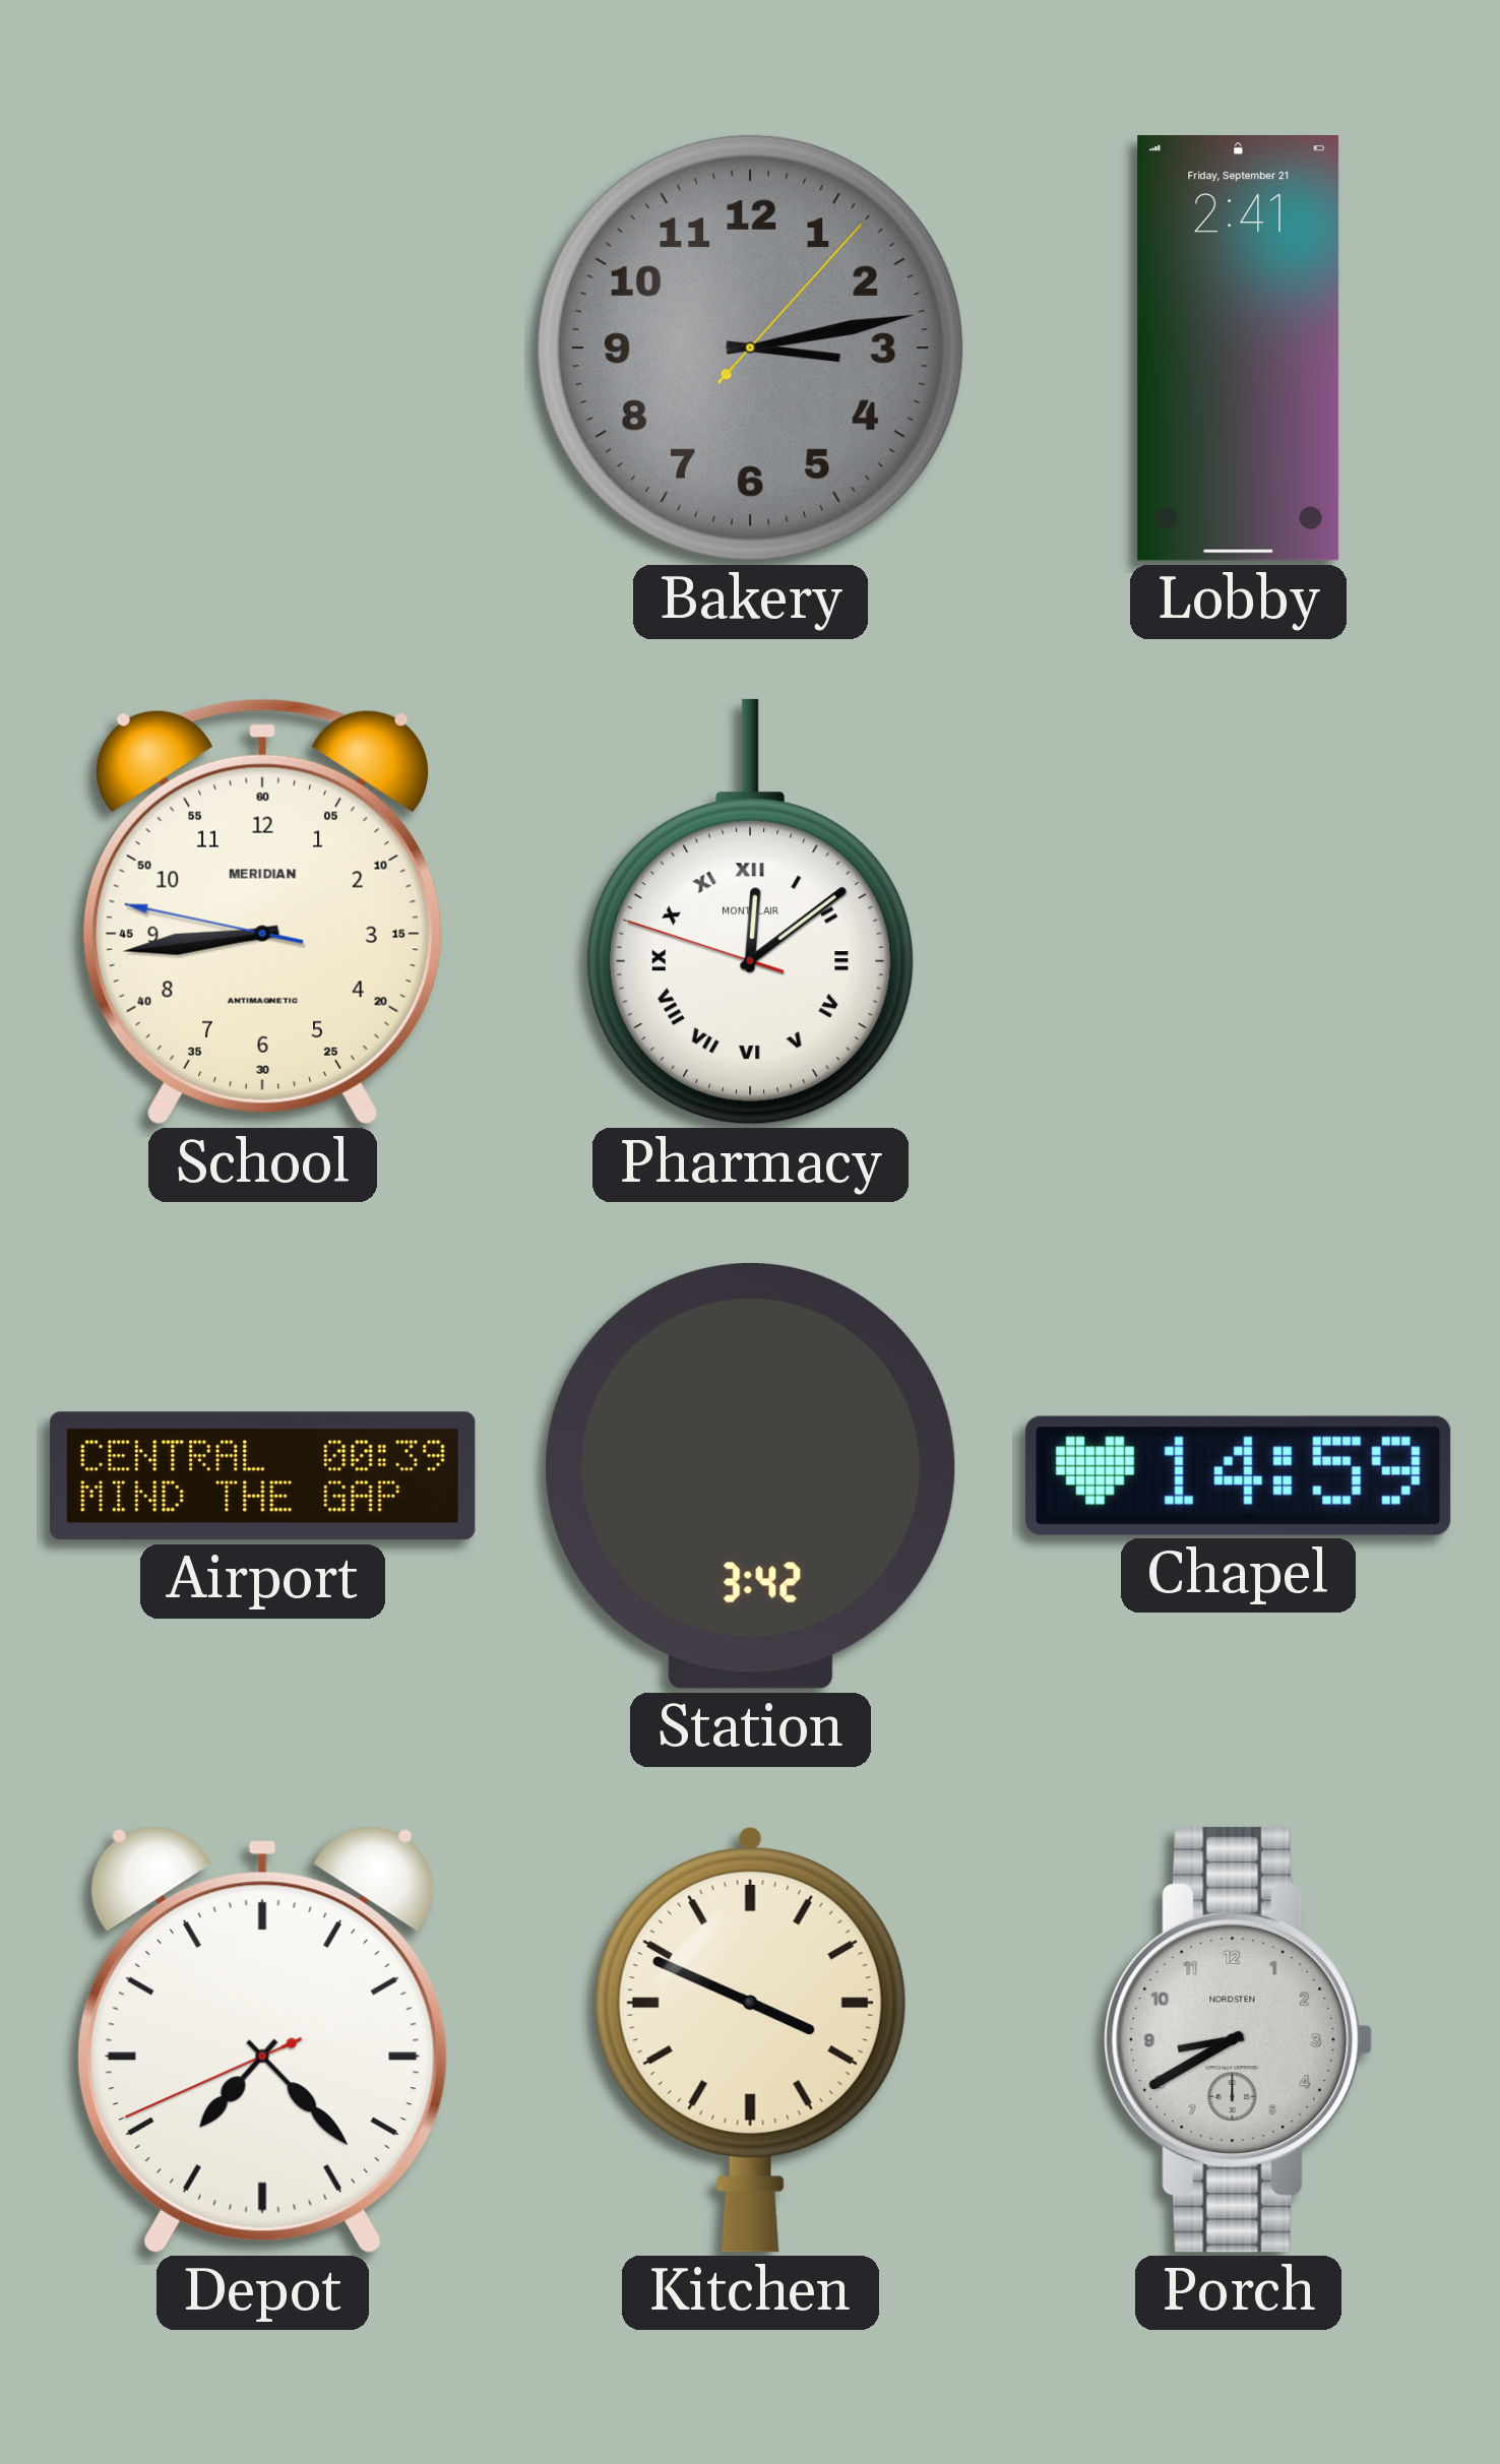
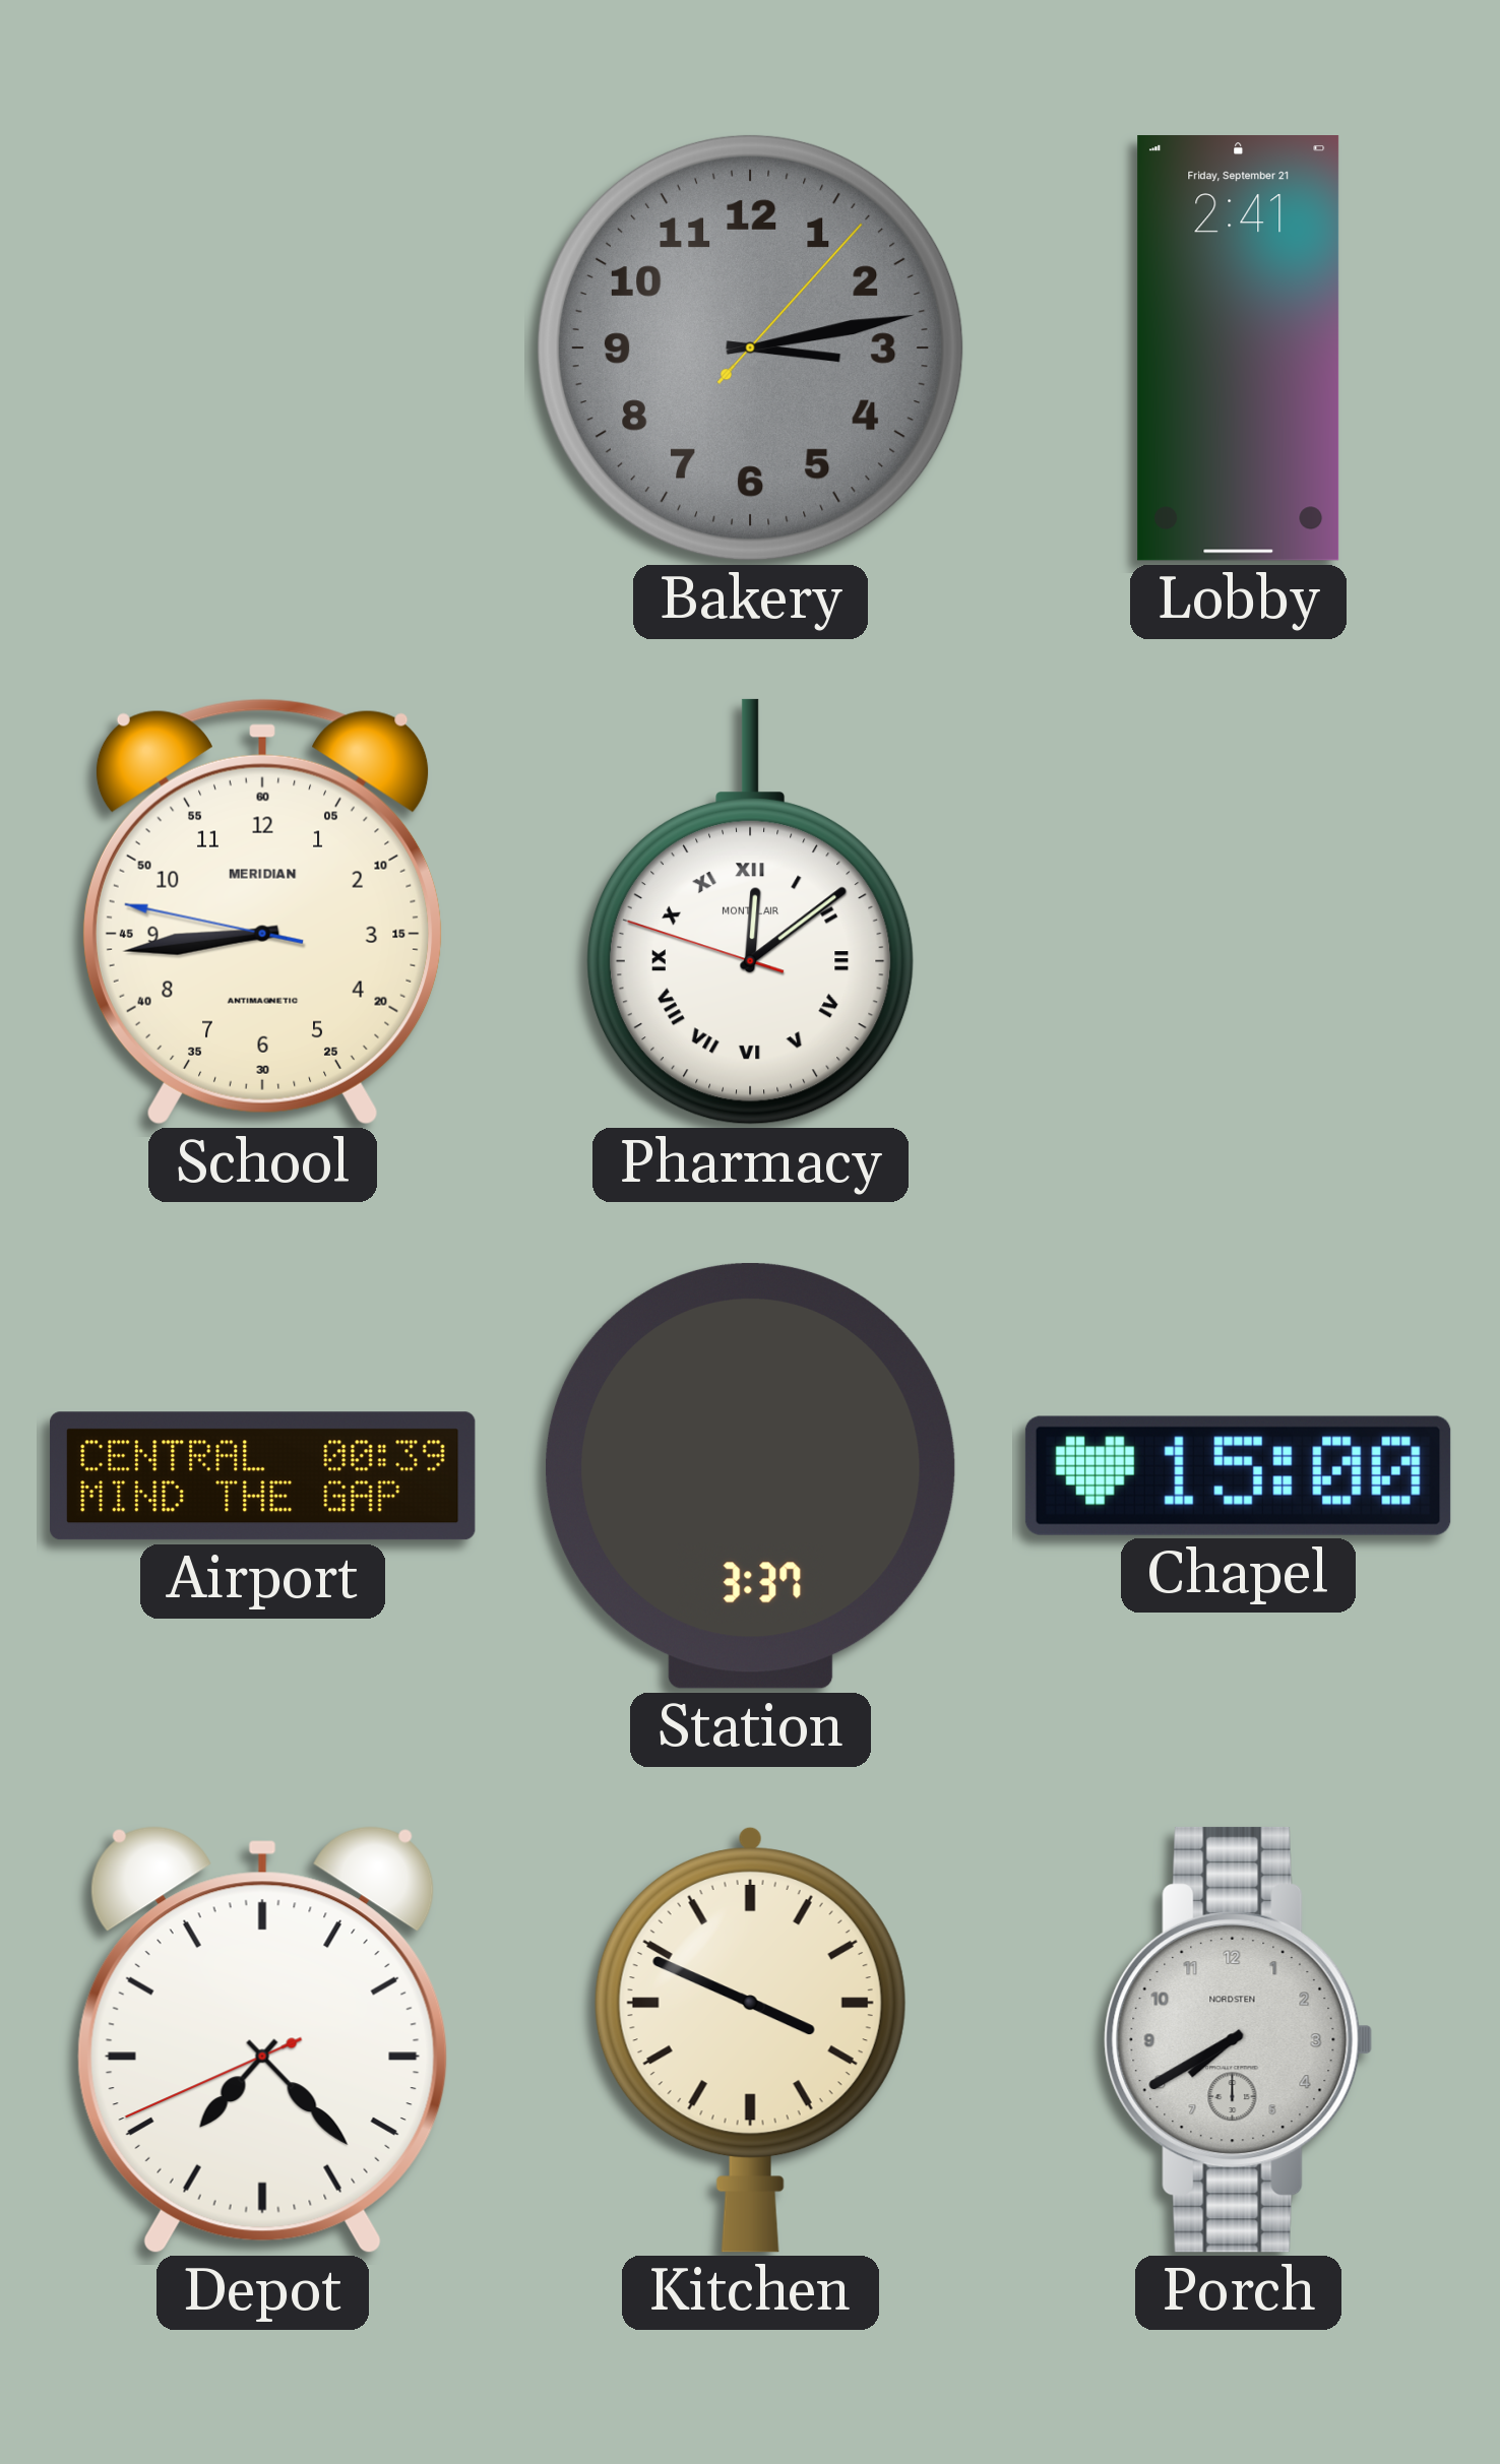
Station: 3:42 -> 3:37
Chapel: 14:59 -> 15:00
Porch: 8:40 -> 7:40
